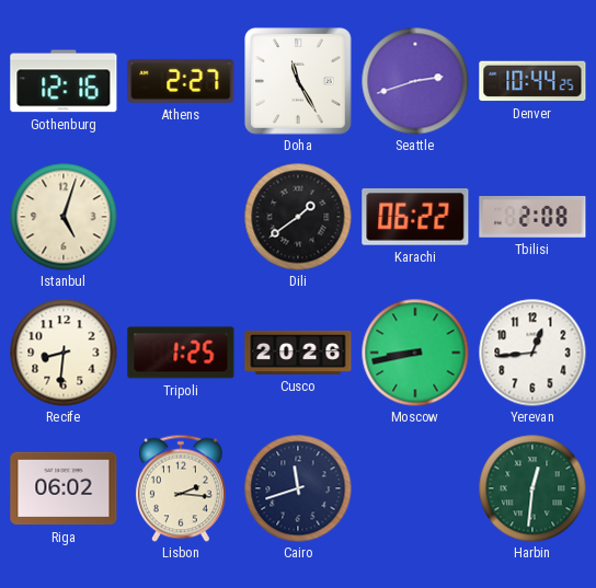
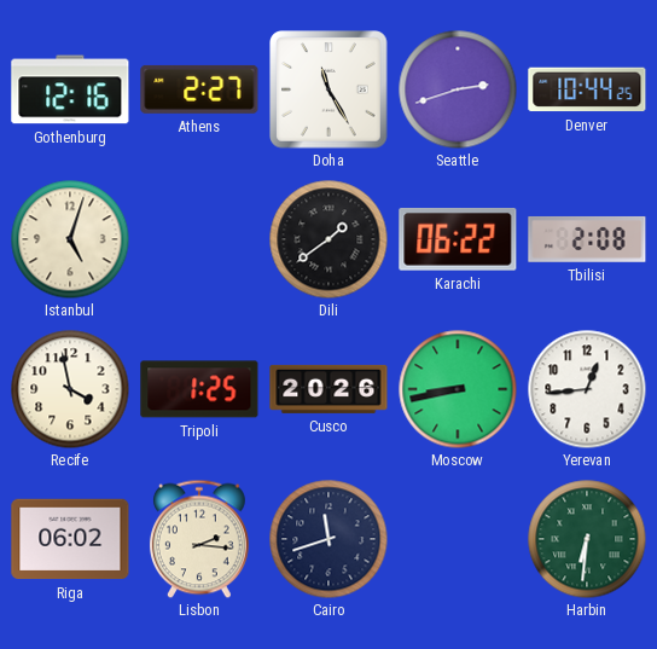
Recife: 8:31 -> 3:58
Harbin: 12:31 -> 6:31
